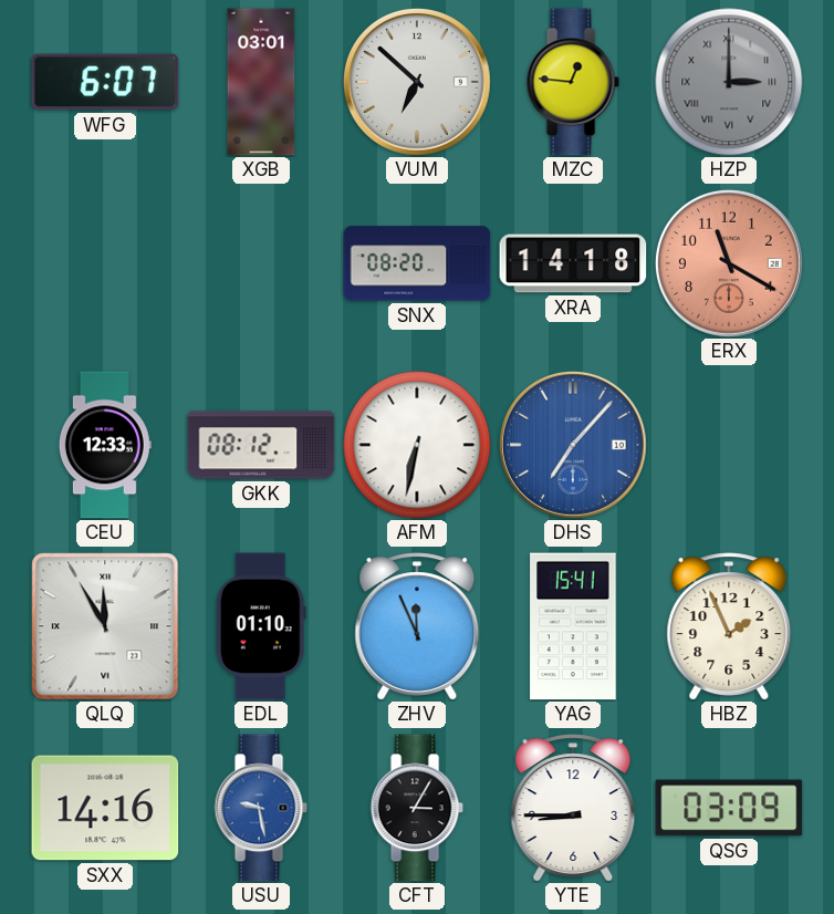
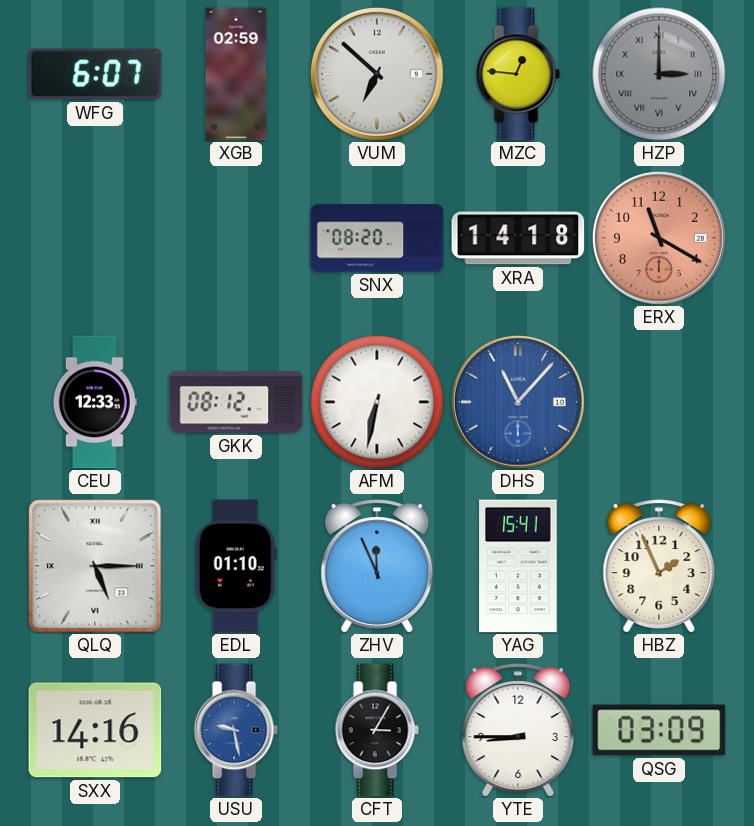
XGB: 03:01 -> 02:59
DHS: 7:07 -> 11:07
QLQ: 11:55 -> 5:15
